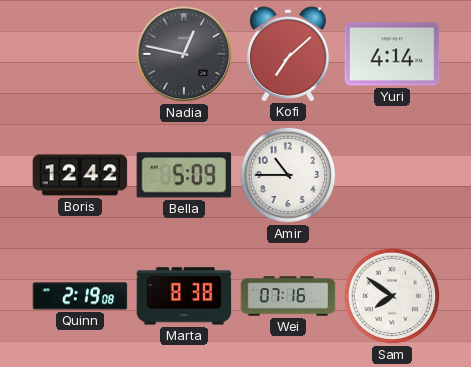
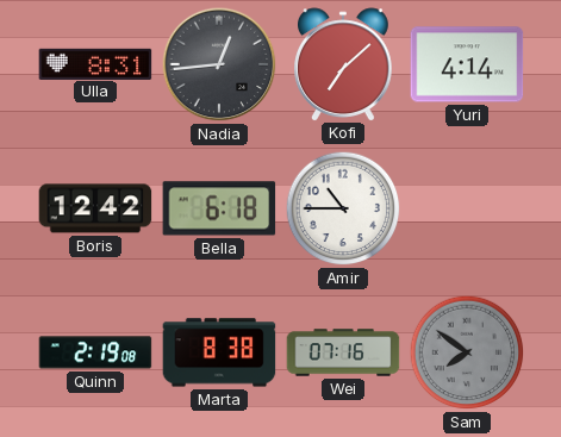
Ulla: none -> 8:31
Nadia: 12:47 -> 12:44
Bella: 5:09 -> 6:18
Sam dial: white -> grey
